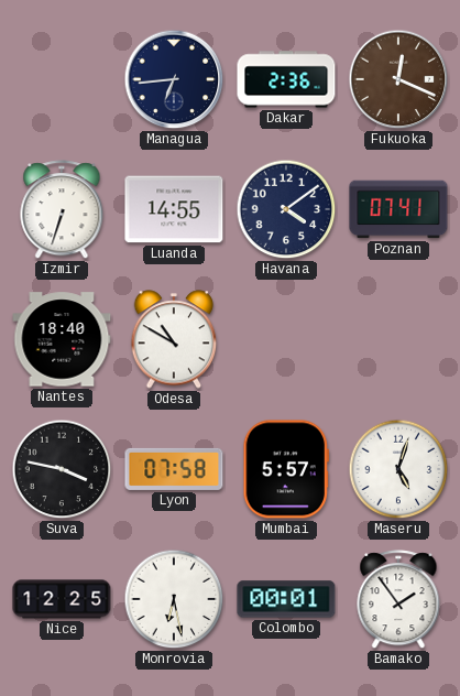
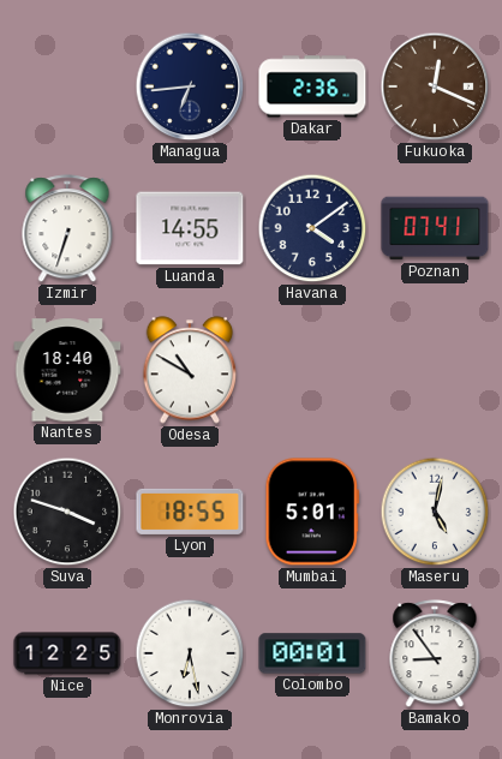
Suva: 3:47 -> 3:48
Lyon: 07:58 -> 18:55
Mumbai: 5:57 -> 5:01
Maseru: 5:03 -> 5:02
Bamako: 1:54 -> 8:54
